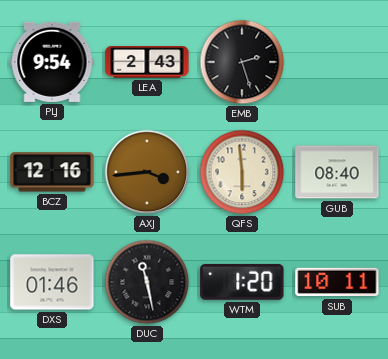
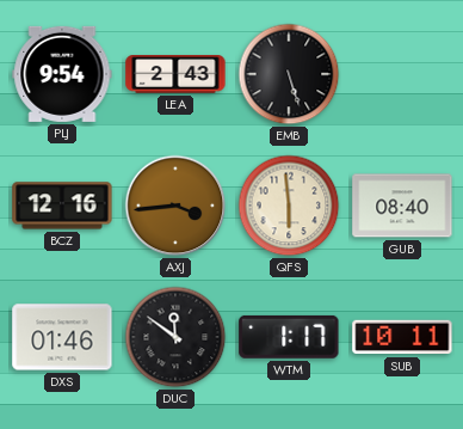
EMB: 2:27 -> 5:27
DUC: 11:28 -> 11:51
WTM: 1:20 -> 1:17
